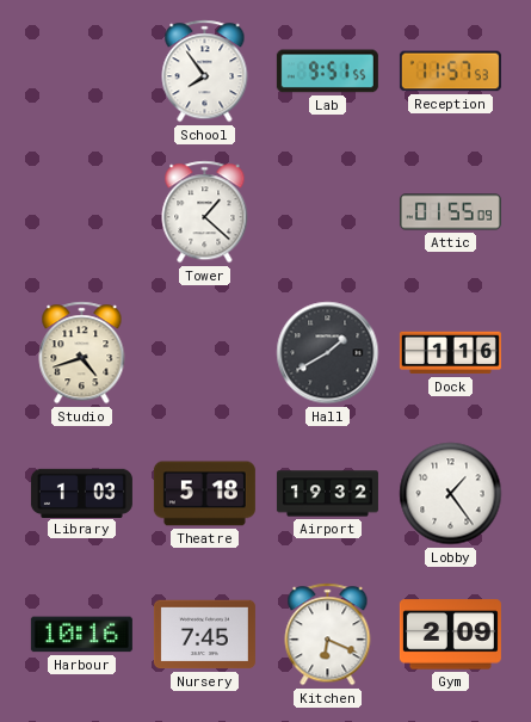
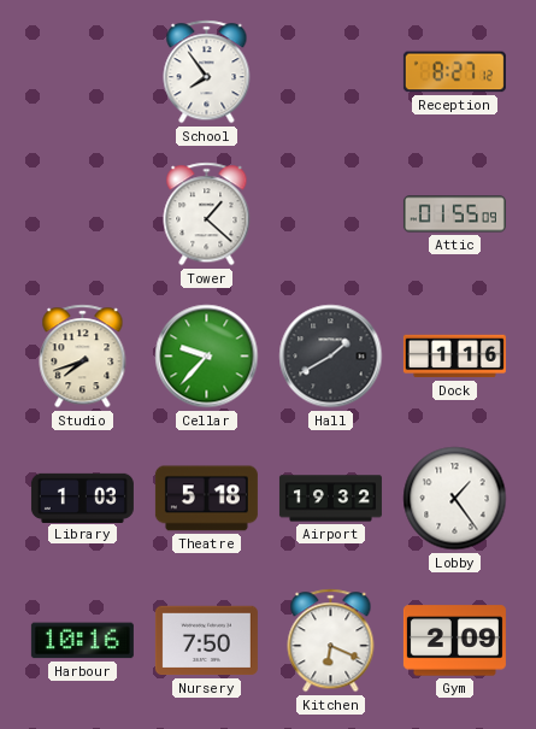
Lab: 9:51 -> none
Reception: 11:57 -> 8:27
Studio: 4:42 -> 7:42
Cellar: none -> 9:37
Nursery: 7:45 -> 7:50
